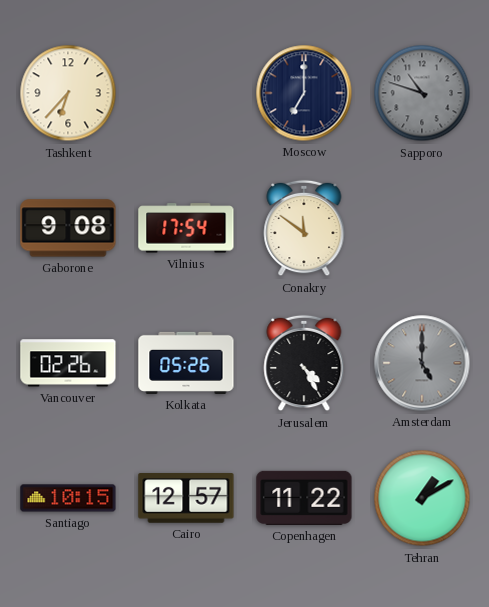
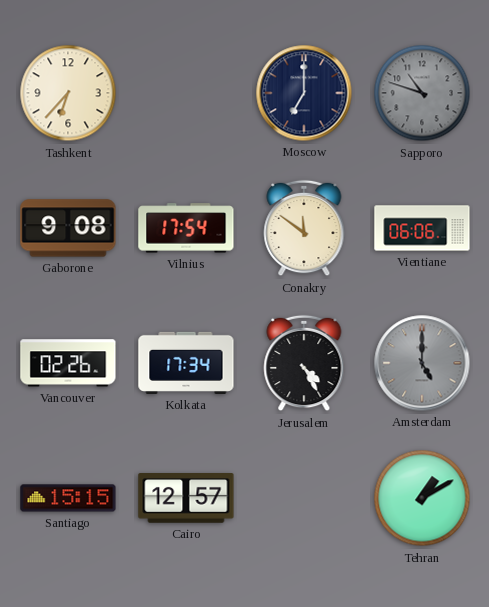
Vientiane: none -> 06:06
Kolkata: 05:26 -> 17:34
Santiago: 10:15 -> 15:15
Copenhagen: 11:22 -> none
